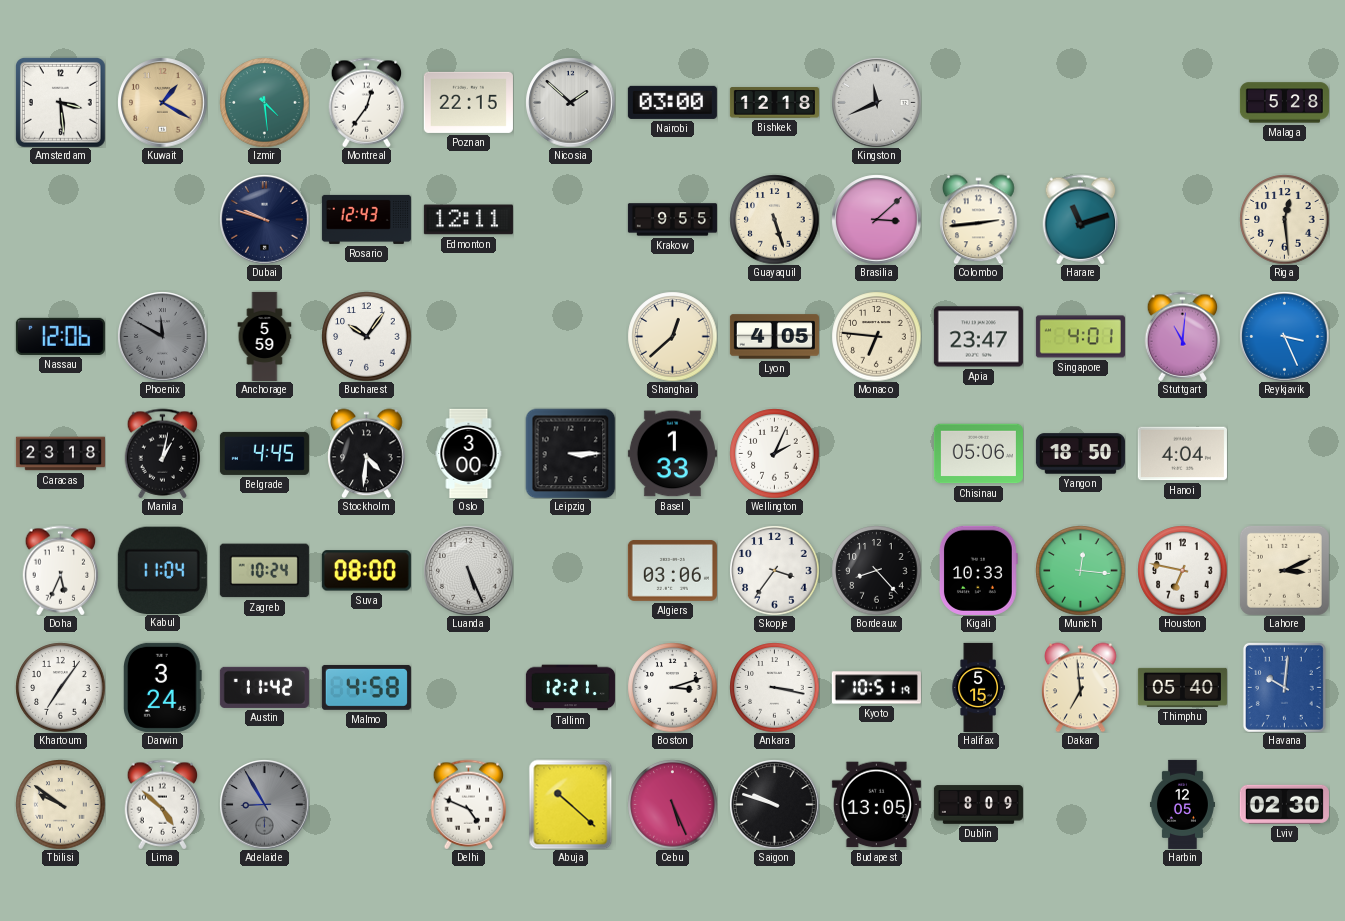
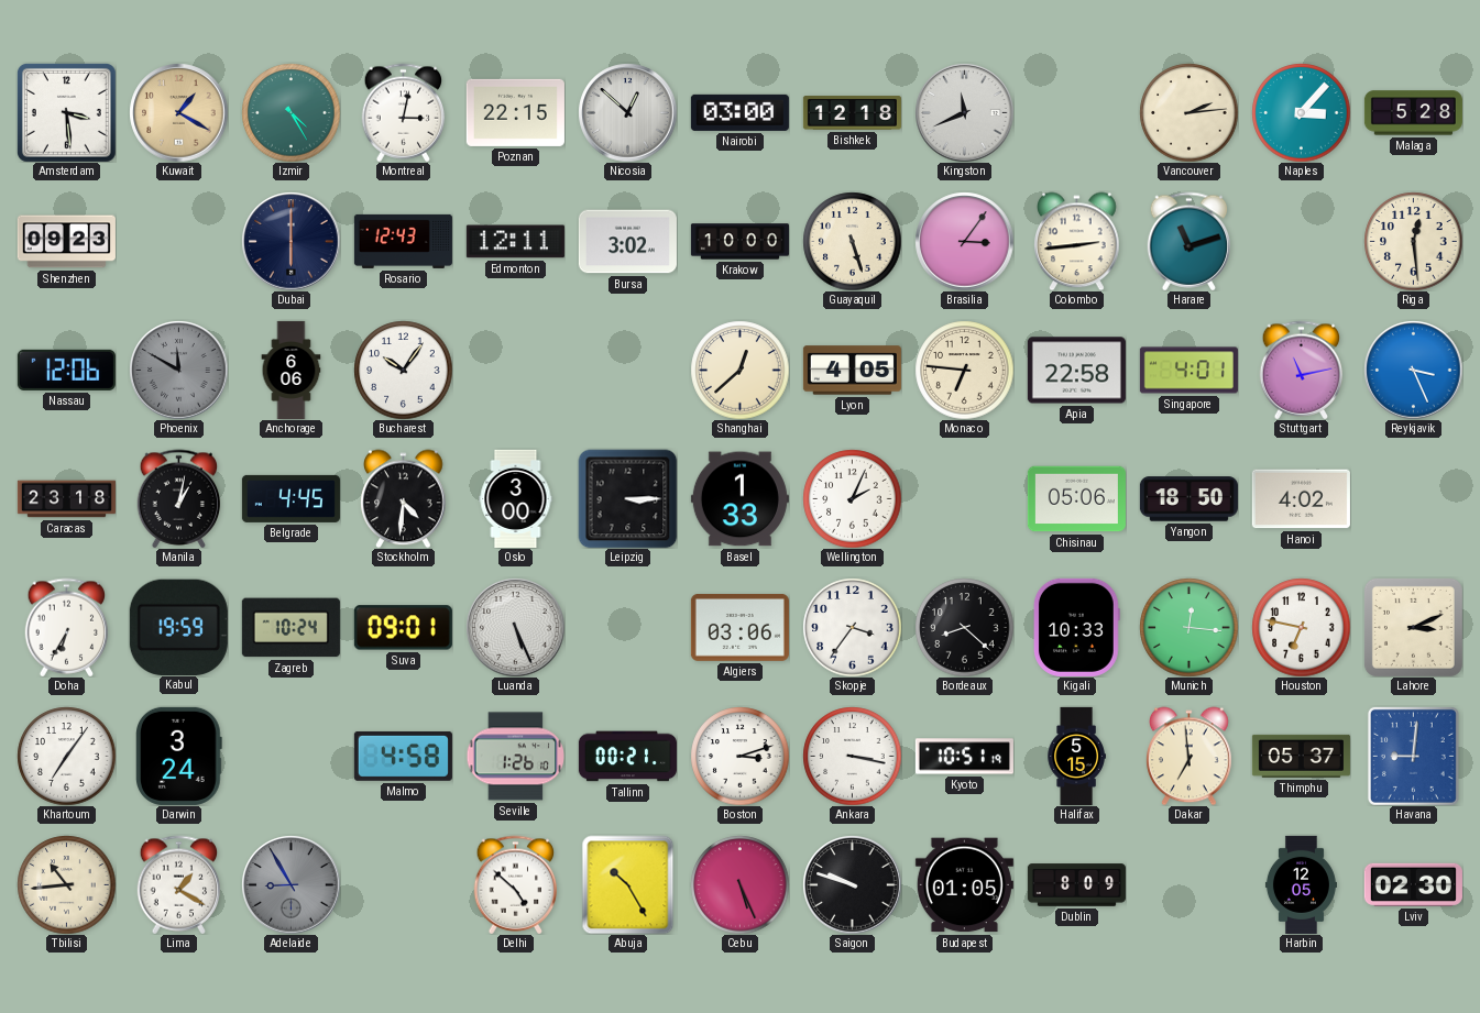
Izmir: 4:29 -> 4:25
Montreal: 12:36 -> 3:02
Nicosia: 1:52 -> 12:52
Vancouver: none -> 2:14
Naples: none -> 3:07
Shenzhen: none -> 09:23
Dubai: 9:48 -> 6:00
Bursa: none -> 3:02
Krakow: 9:55 -> 10:00
Brasilia: 3:08 -> 3:06
Anchorage: 5:59 -> 6:06
Apia: 23:47 -> 22:58
Stuttgart: 11:01 -> 11:13
Hanoi: 4:04 -> 4:02
Doha: 5:34 -> 6:35
Kabul: 11:04 -> 19:59
Suva: 08:00 -> 09:01
Bordeaux: 8:23 -> 8:22
Austin: 11:42 -> none
Seville: none -> 1:26
Tallinn: 12:21 -> 00:21
Thimphu: 05:40 -> 05:37
Havana: 10:01 -> 9:01
Tbilisi: 9:51 -> 10:44
Lima: 4:52 -> 1:20
Delhi: 4:49 -> 4:52
Abuja: 10:22 -> 10:25
Budapest: 13:05 -> 01:05
